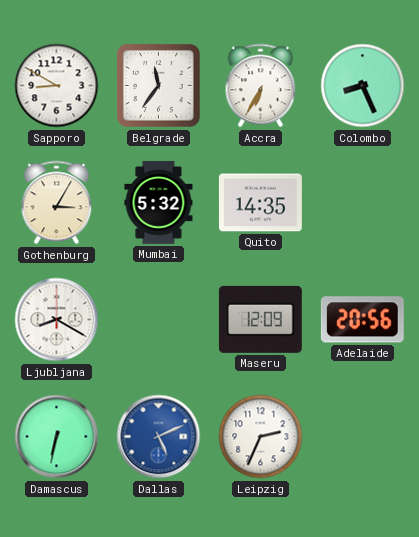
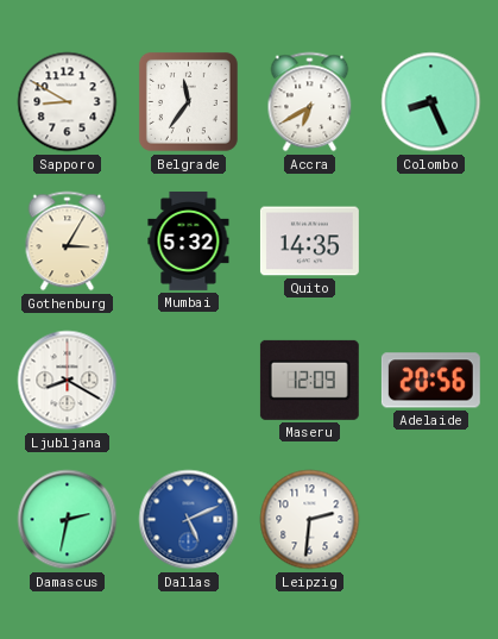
Accra: 6:35 -> 6:40
Damascus: 6:32 -> 2:32
Leipzig: 2:34 -> 2:31
